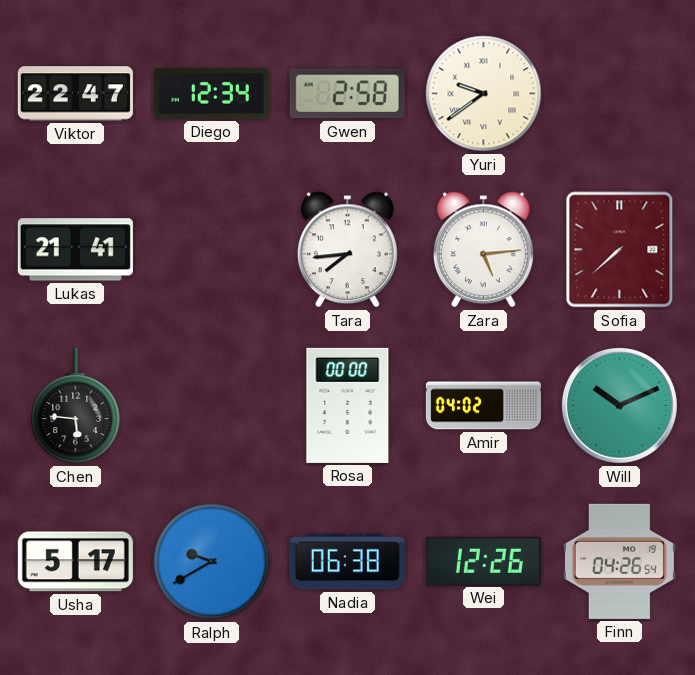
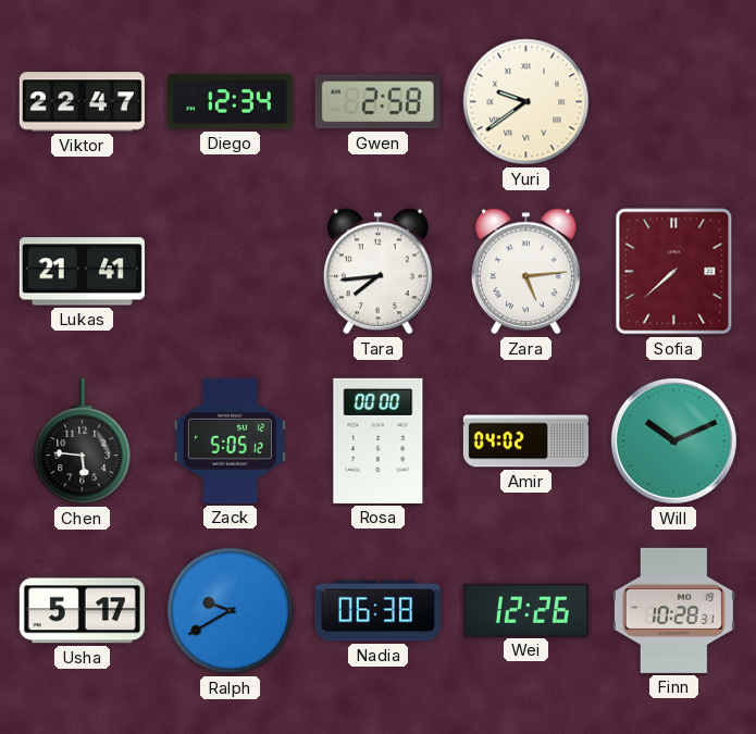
Zack: none -> 5:05
Finn: 04:26 -> 10:28
